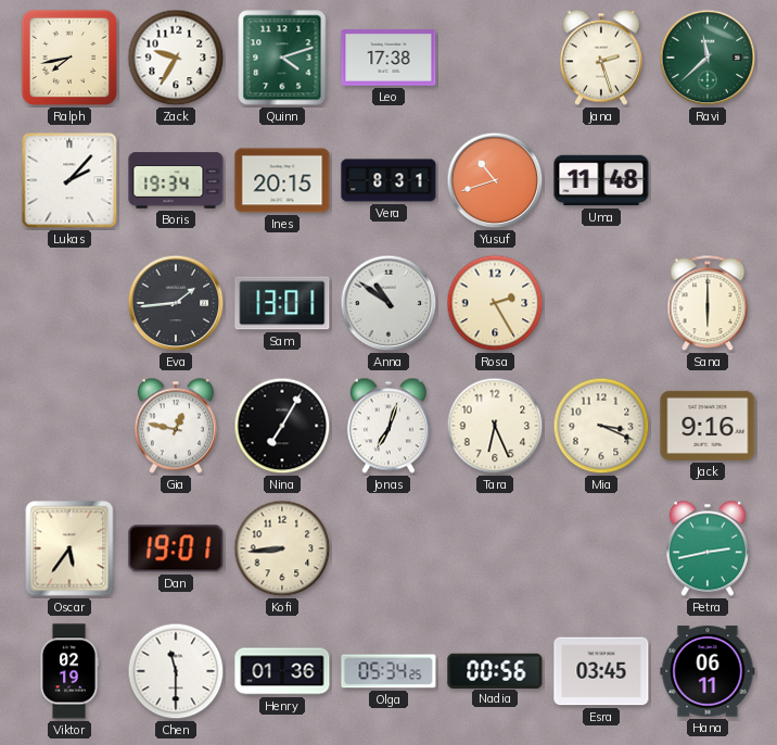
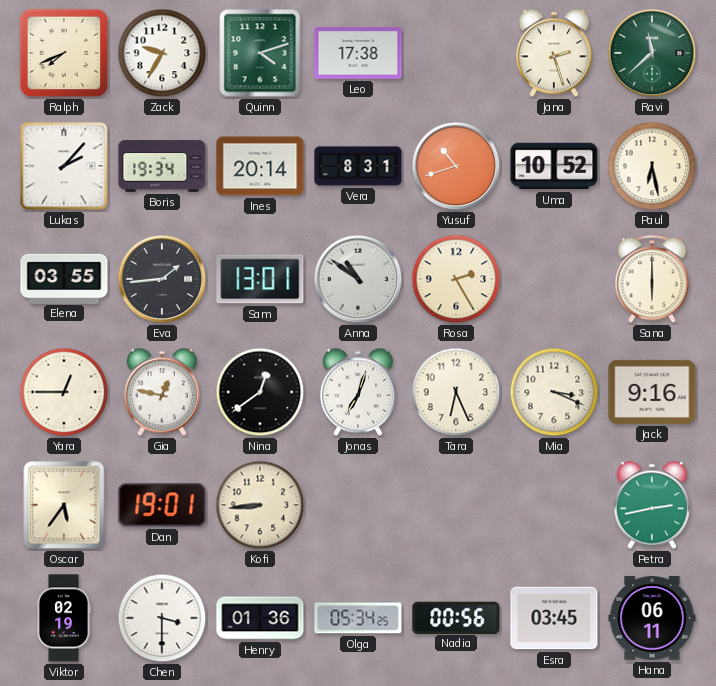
Ralph: 7:43 -> 7:41
Ines: 20:15 -> 20:14
Uma: 11:48 -> 10:52
Paul: none -> 6:28
Elena: none -> 03:55
Yara: none -> 12:45
Nina: 7:05 -> 12:39
Chen: 11:30 -> 3:30
